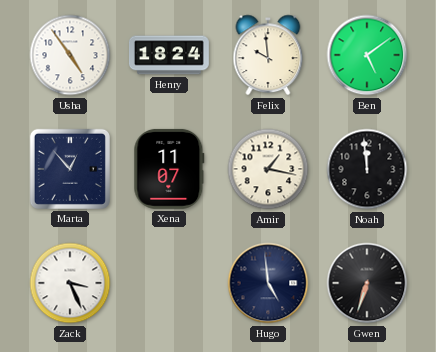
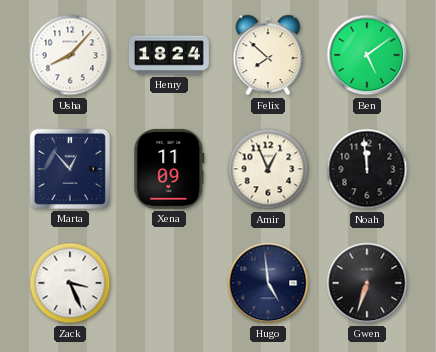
Usha: 4:54 -> 8:07
Felix: 9:59 -> 7:52
Xena: 11:07 -> 11:09
Amir: 1:17 -> 12:56
